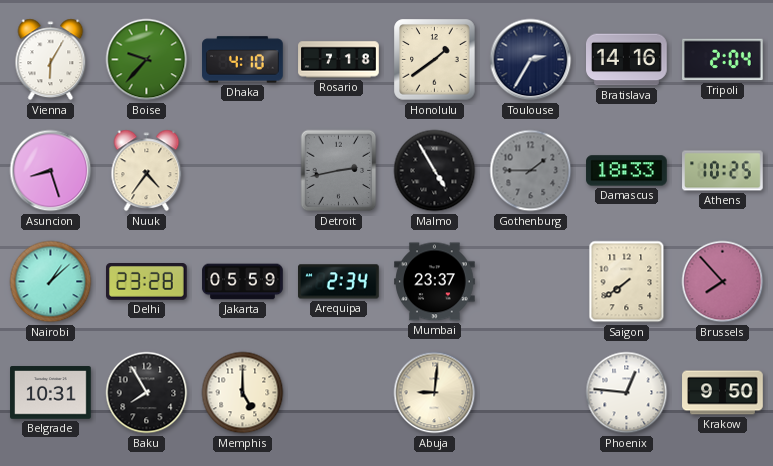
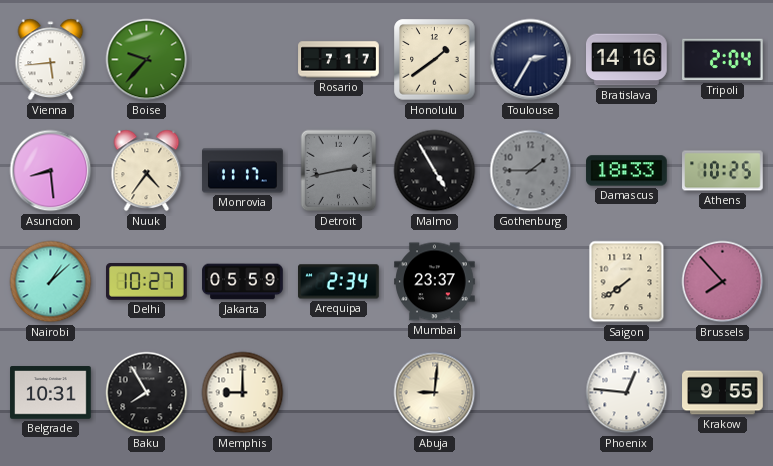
Vienna: 6:05 -> 5:44
Dhaka: 4:10 -> none
Rosario: 7:18 -> 7:17
Asuncion: 8:27 -> 8:29
Monrovia: none -> 11:17
Delhi: 23:28 -> 10:27
Memphis: 5:00 -> 9:00
Krakow: 9:50 -> 9:55
